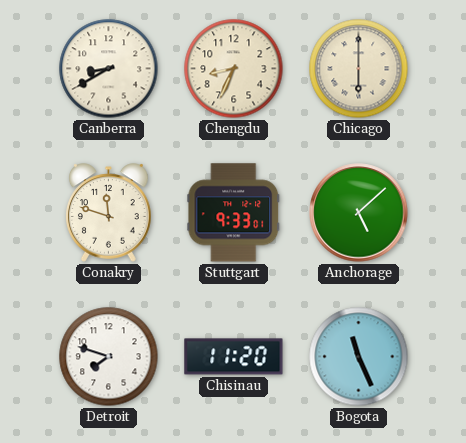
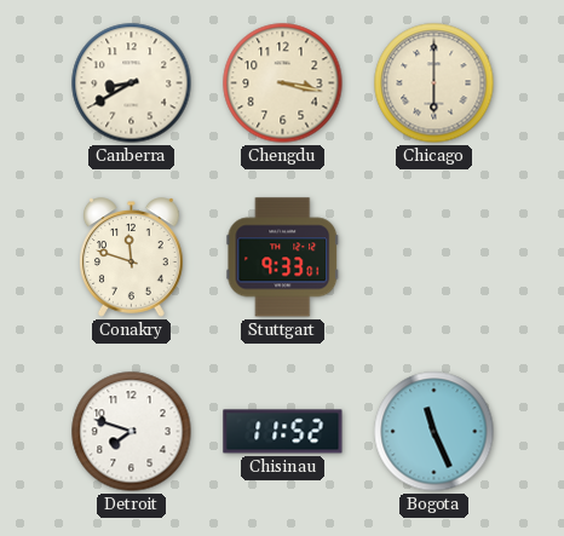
Chengdu: 8:34 -> 3:17
Anchorage: 5:08 -> none
Chisinau: 11:20 -> 11:52
